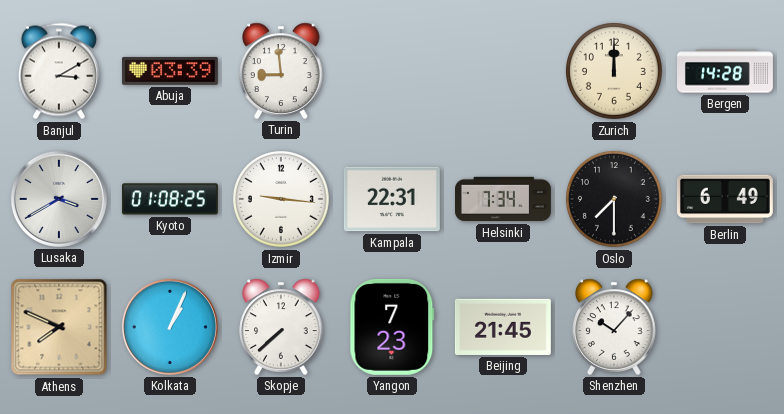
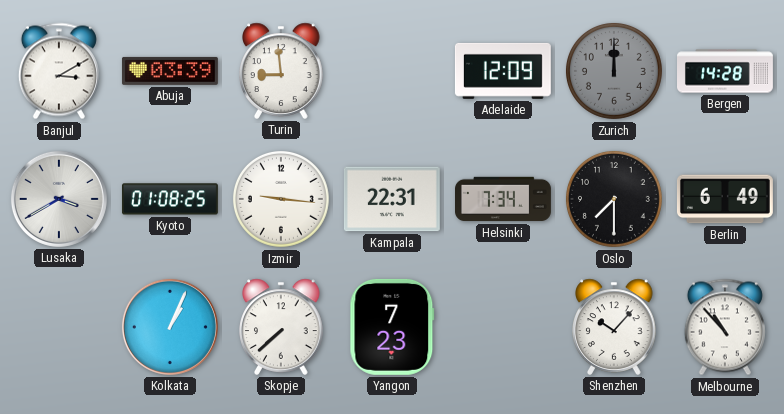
Adelaide: none -> 12:09
Zurich dial: cream -> grey
Athens: 7:49 -> none
Beijing: 21:45 -> none
Melbourne: none -> 10:53
